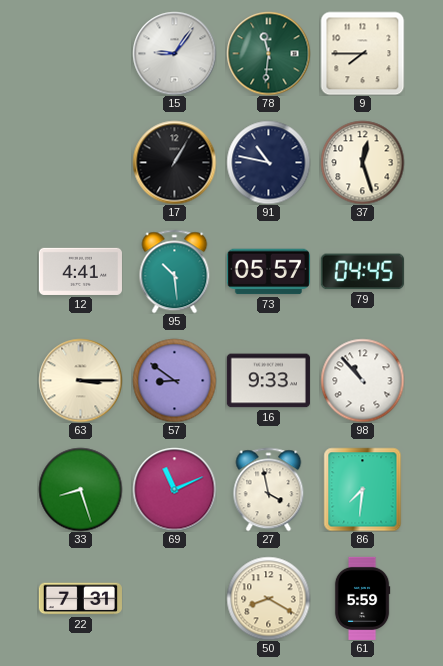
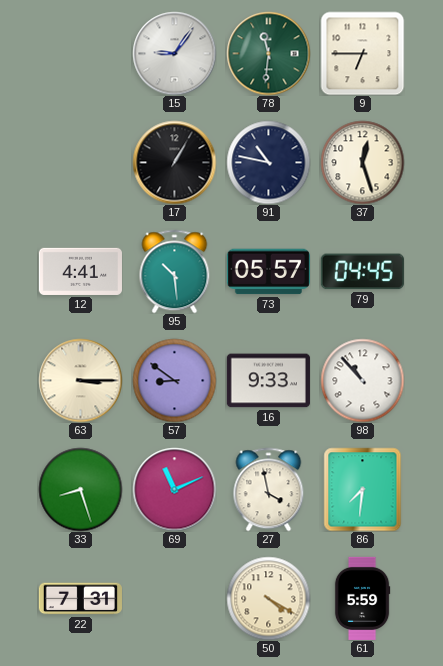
9: 7:45 -> 6:45
50: 8:20 -> 4:20
